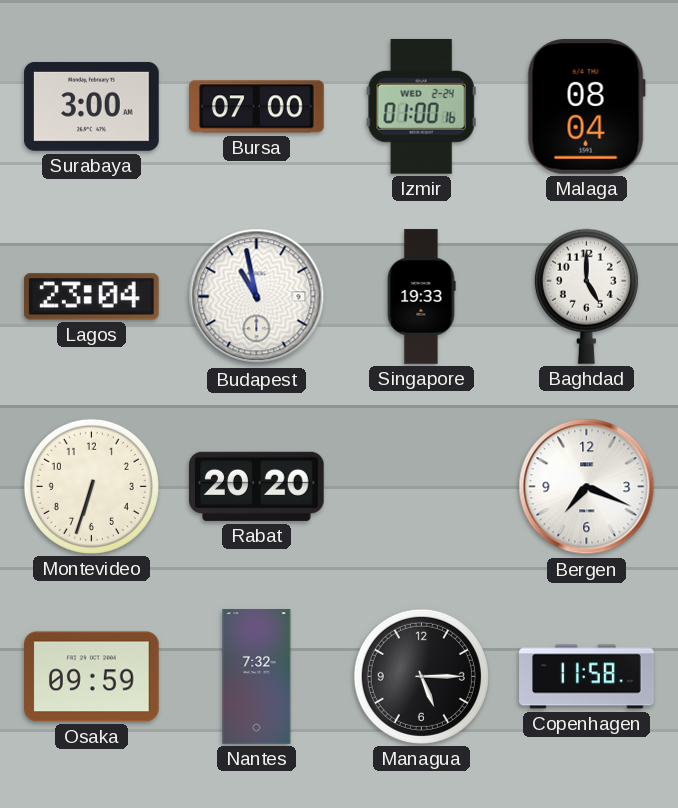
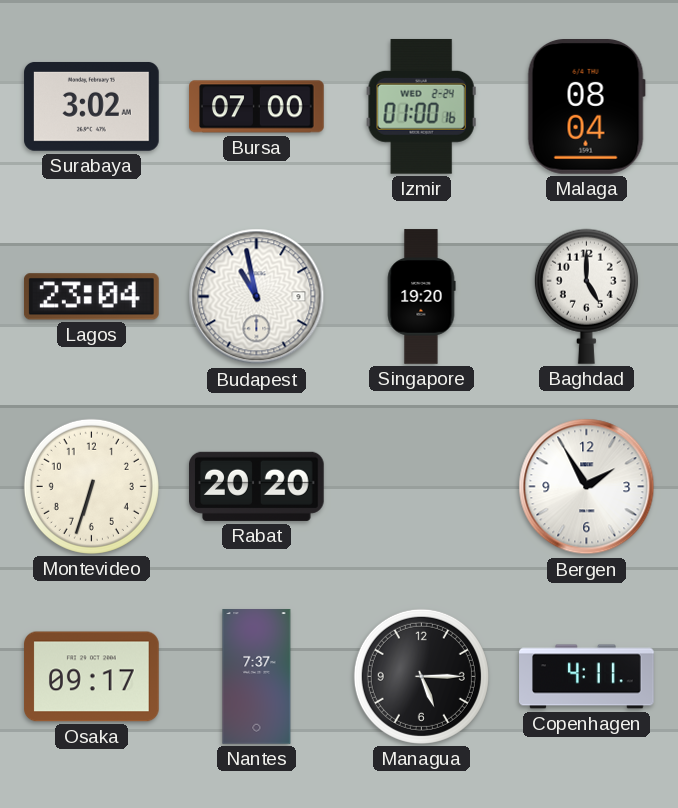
Surabaya: 3:00 -> 3:02
Singapore: 19:33 -> 19:20
Bergen: 7:19 -> 1:55
Osaka: 09:59 -> 09:17
Nantes: 7:32 -> 7:37
Copenhagen: 11:58 -> 4:11
